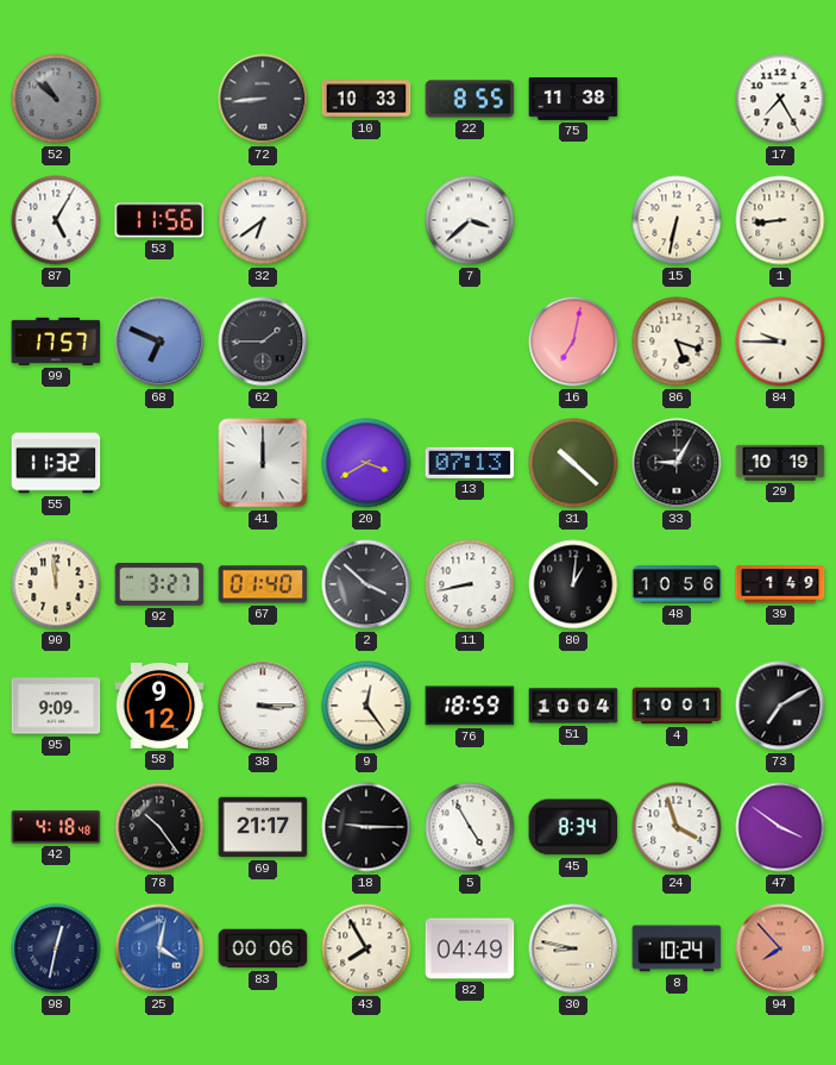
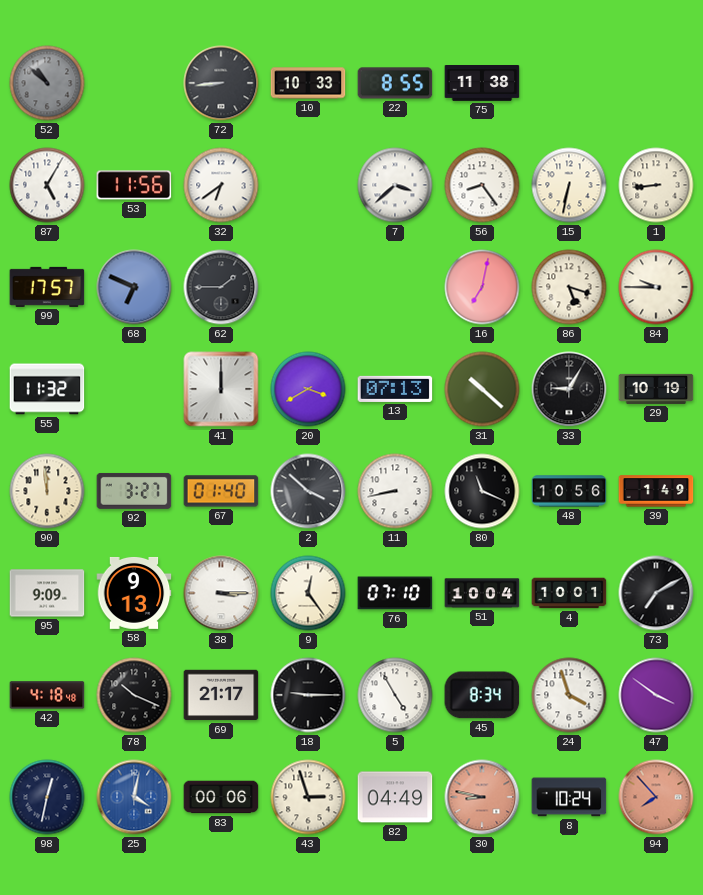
17: 7:25 -> none
56: none -> 8:24
80: 1:01 -> 11:19
58: 9:12 -> 9:13
76: 18:59 -> 07:10
78: 10:24 -> 10:19
43: 7:55 -> 2:57
30 dial: cream -> salmon
